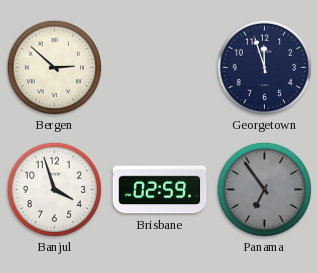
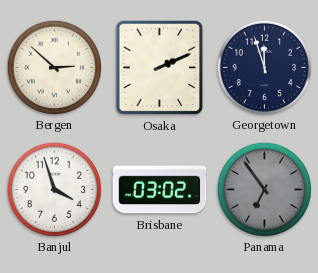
Osaka: none -> 2:11
Brisbane: 02:59 -> 03:02
